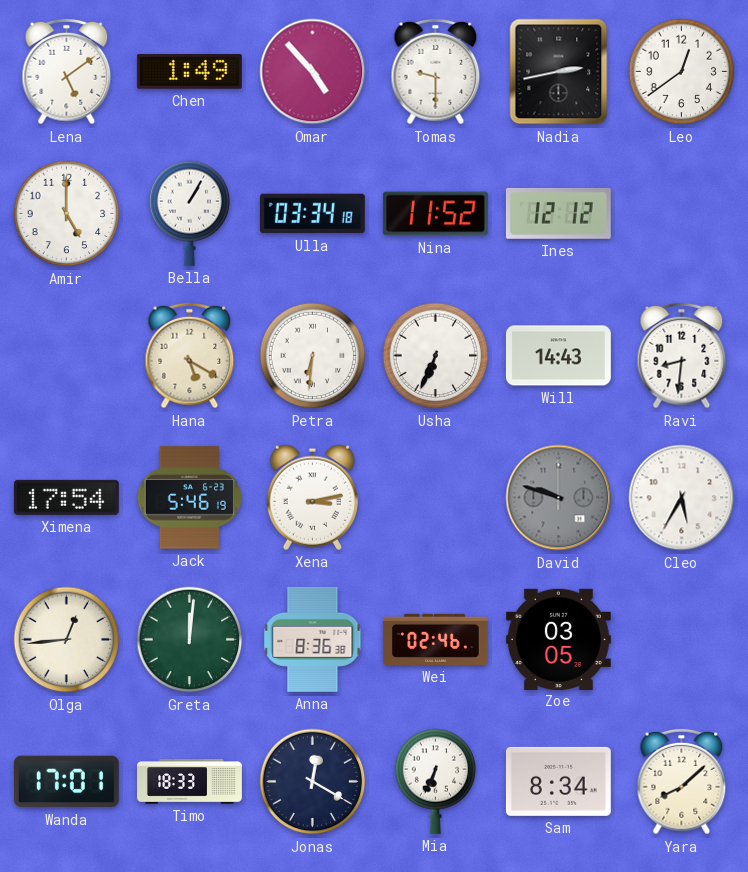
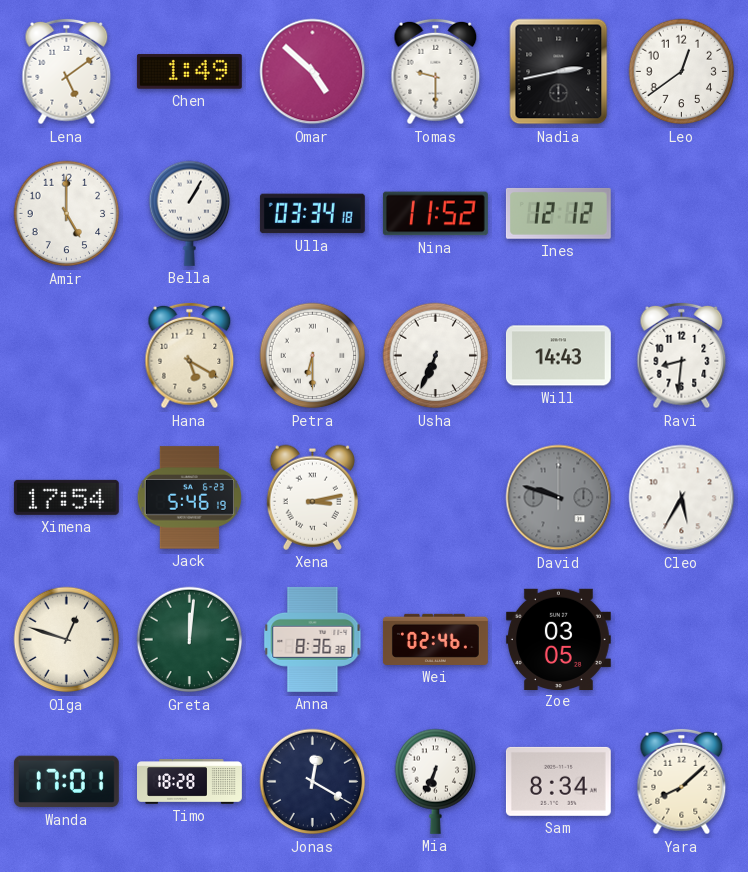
Omar: 4:53 -> 4:52
Petra: 6:31 -> 6:30
Olga: 12:44 -> 12:48
Timo: 18:33 -> 18:28
